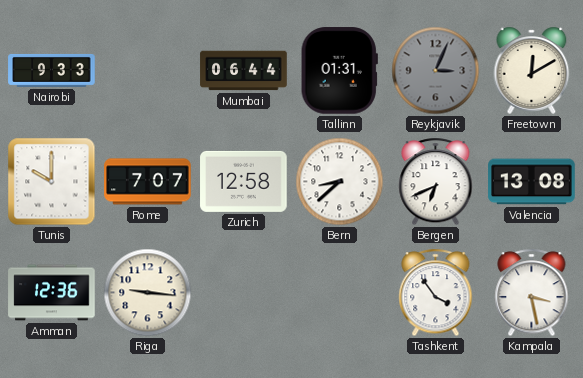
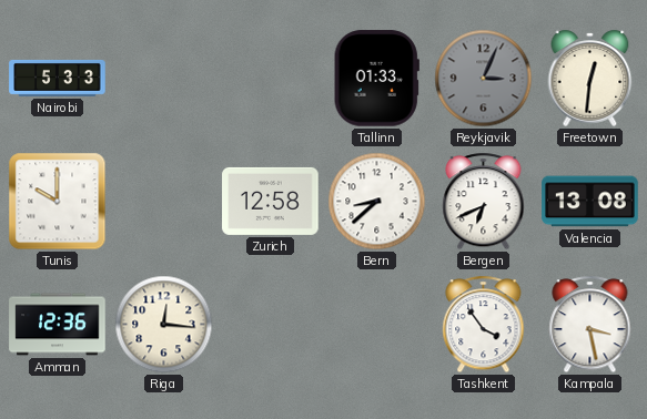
Nairobi: 9:33 -> 5:33
Mumbai: 06:44 -> none
Tallinn: 01:31 -> 01:33
Freetown: 12:10 -> 12:31
Rome: 7:07 -> none
Riga: 9:16 -> 12:16
